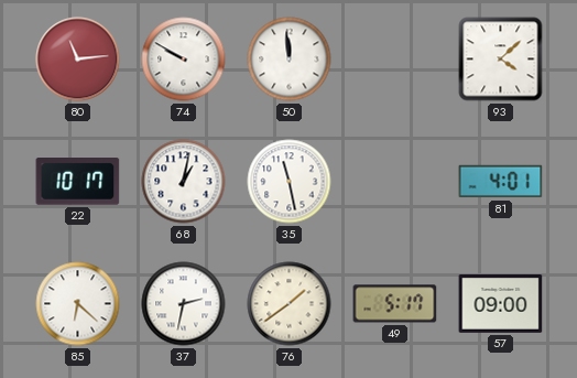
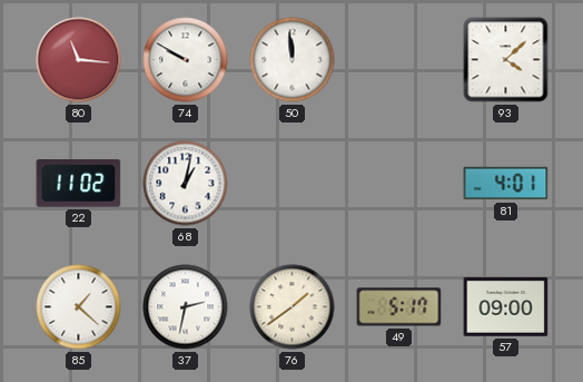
80: 11:14 -> 11:16
22: 10:17 -> 11:02
35: 11:28 -> none
85: 6:22 -> 1:22
